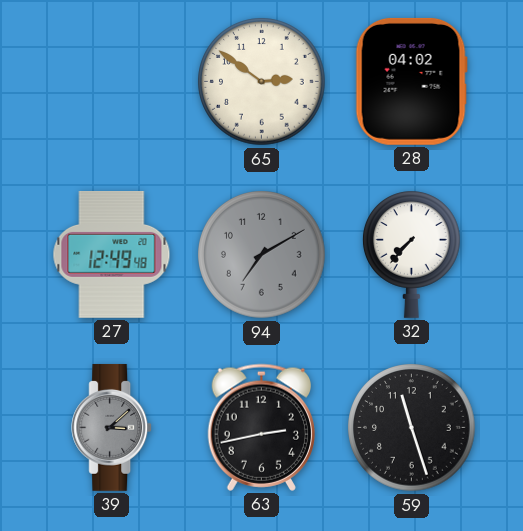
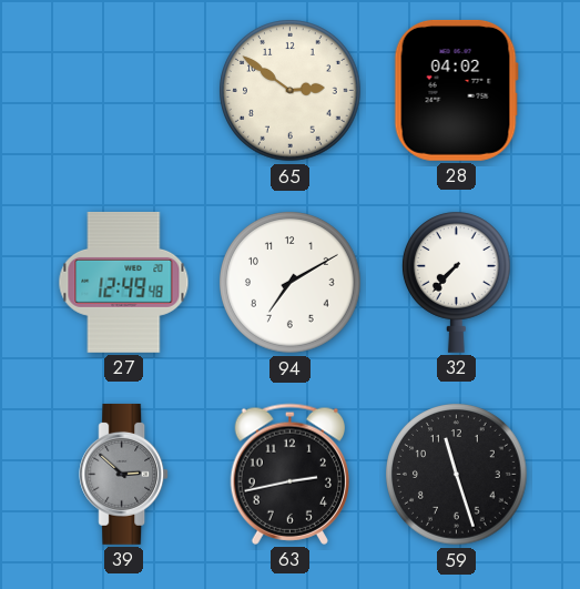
94 dial: grey -> white
39: 3:08 -> 2:52
